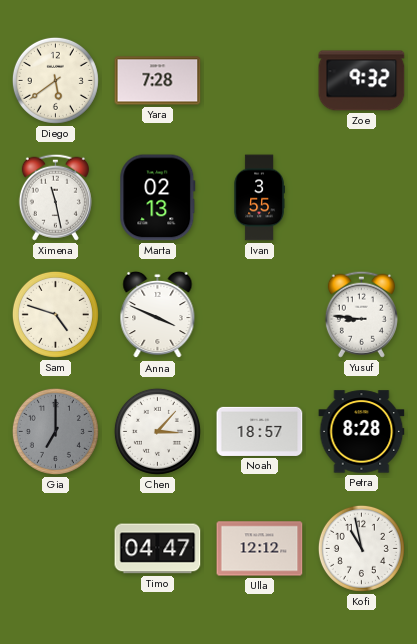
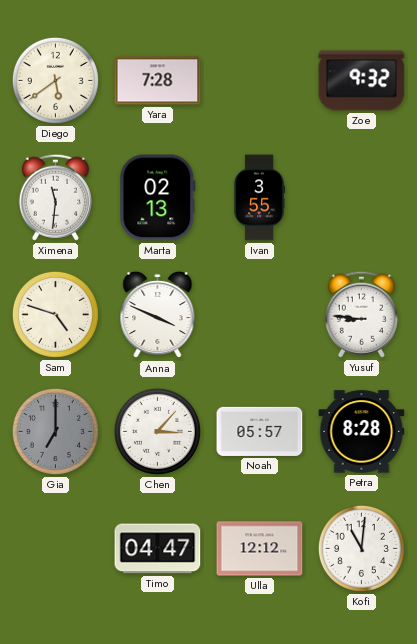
Ximena: 11:28 -> 11:31
Noah: 18:57 -> 05:57
Kofi: 10:58 -> 11:01
